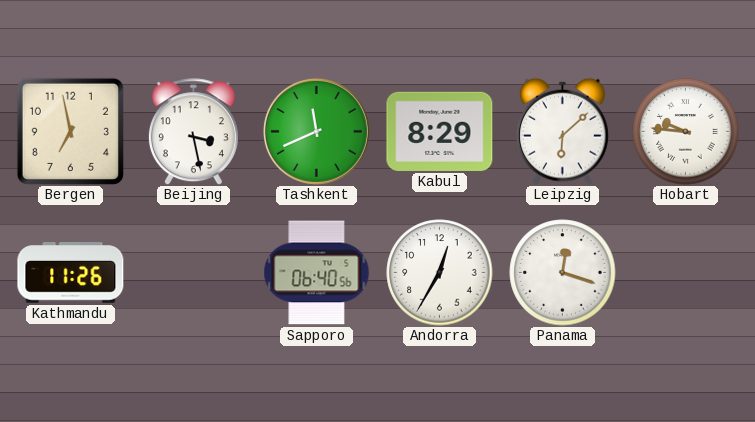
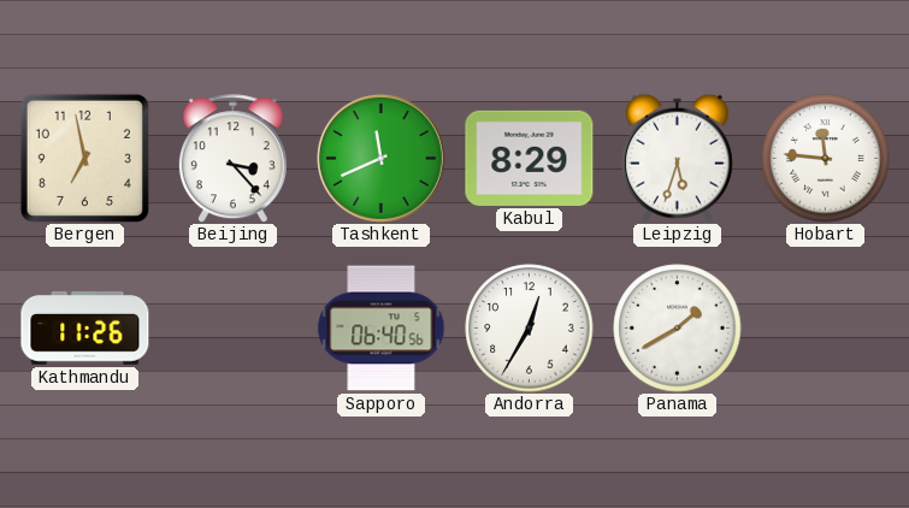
Beijing: 3:28 -> 3:23
Leipzig: 6:08 -> 5:33
Hobart: 9:46 -> 11:46
Panama: 12:18 -> 1:40
